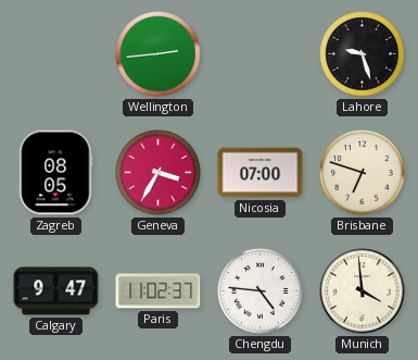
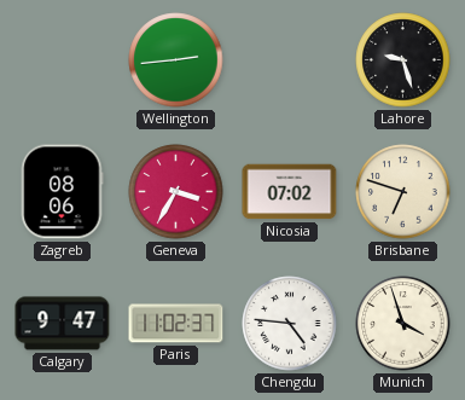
Zagreb: 08:05 -> 08:06
Nicosia: 07:00 -> 07:02
Munich: 3:59 -> 3:57
